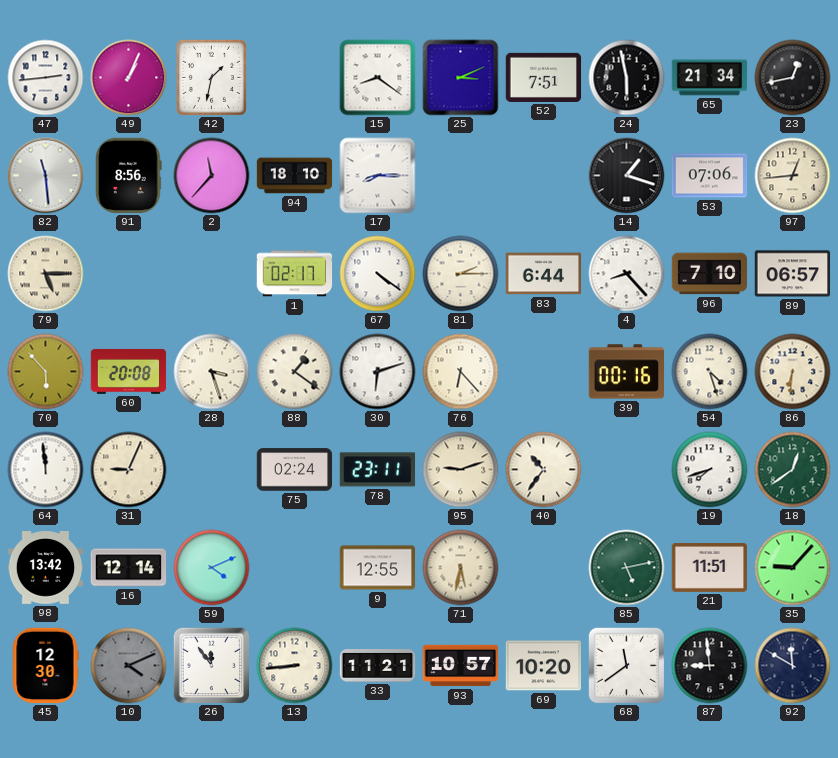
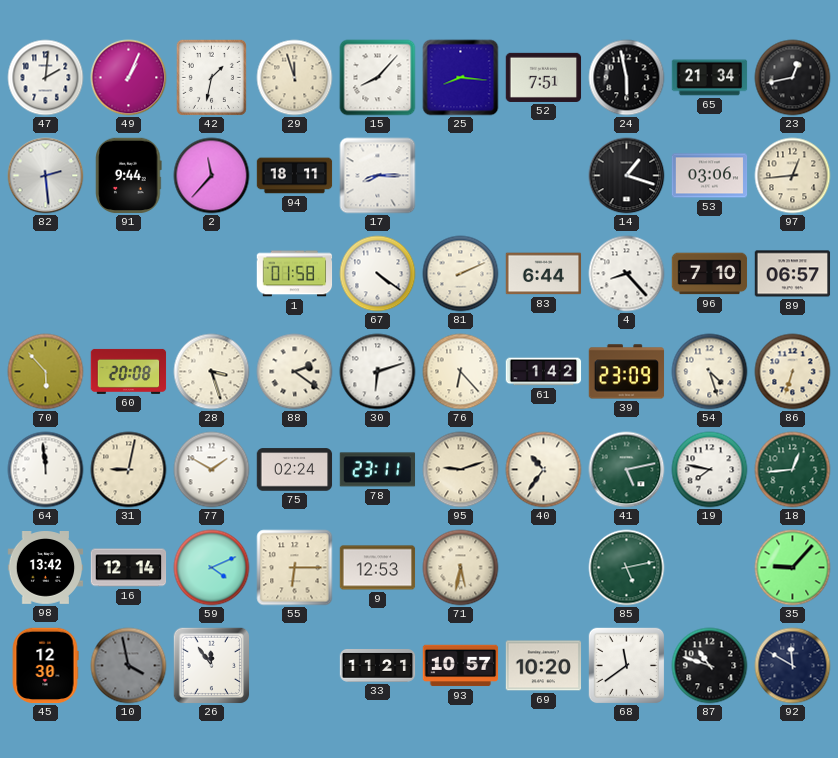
47: 2:44 -> 2:01
29: none -> 11:57
15: 8:21 -> 8:07
25: 3:11 -> 8:16
82: 11:29 -> 2:29
91: 8:56 -> 9:44
94: 18:10 -> 18:11
53: 07:06 -> 03:06
79: 5:15 -> none
1: 02:17 -> 01:58
81: 2:15 -> 2:11
88: 1:21 -> 2:21
61: none -> 1:42
39: 00:16 -> 23:09
86: 6:31 -> 6:33
31: 9:04 -> 9:02
77: none -> 1:50
41: none -> 5:13
19: 7:42 -> 7:47
18: 12:39 -> 12:44
55: none -> 6:15
9: 12:55 -> 12:53
21: 11:51 -> none
10: 4:11 -> 3:58
13: 8:44 -> none
87: 8:59 -> 10:48
